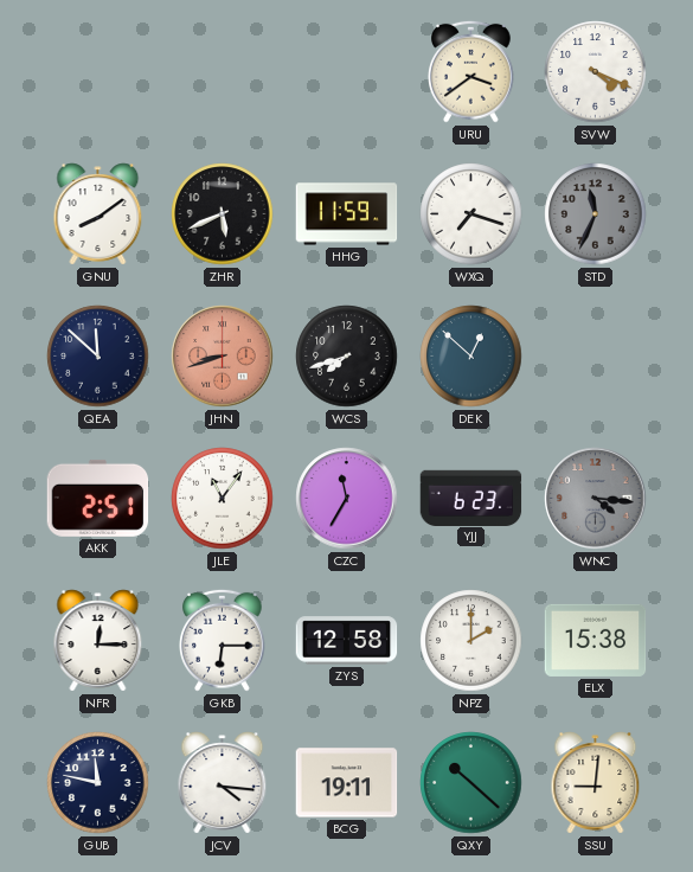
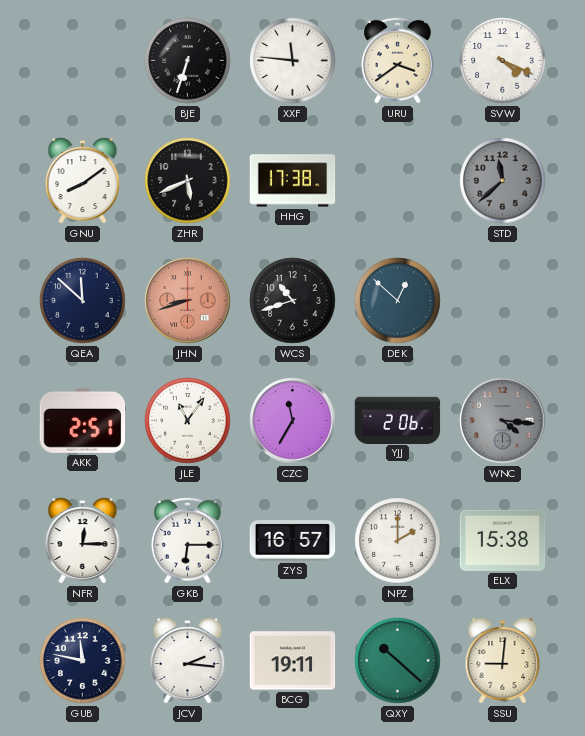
BJE: none -> 6:33
XXF: none -> 11:46
HHG: 11:59 -> 17:38
WXQ: 7:18 -> none
STD: 11:34 -> 11:38
WCS: 7:42 -> 10:42
YJJ: 6:23 -> 2:06
ZYS: 12:58 -> 16:57
JCV: 4:16 -> 2:16
